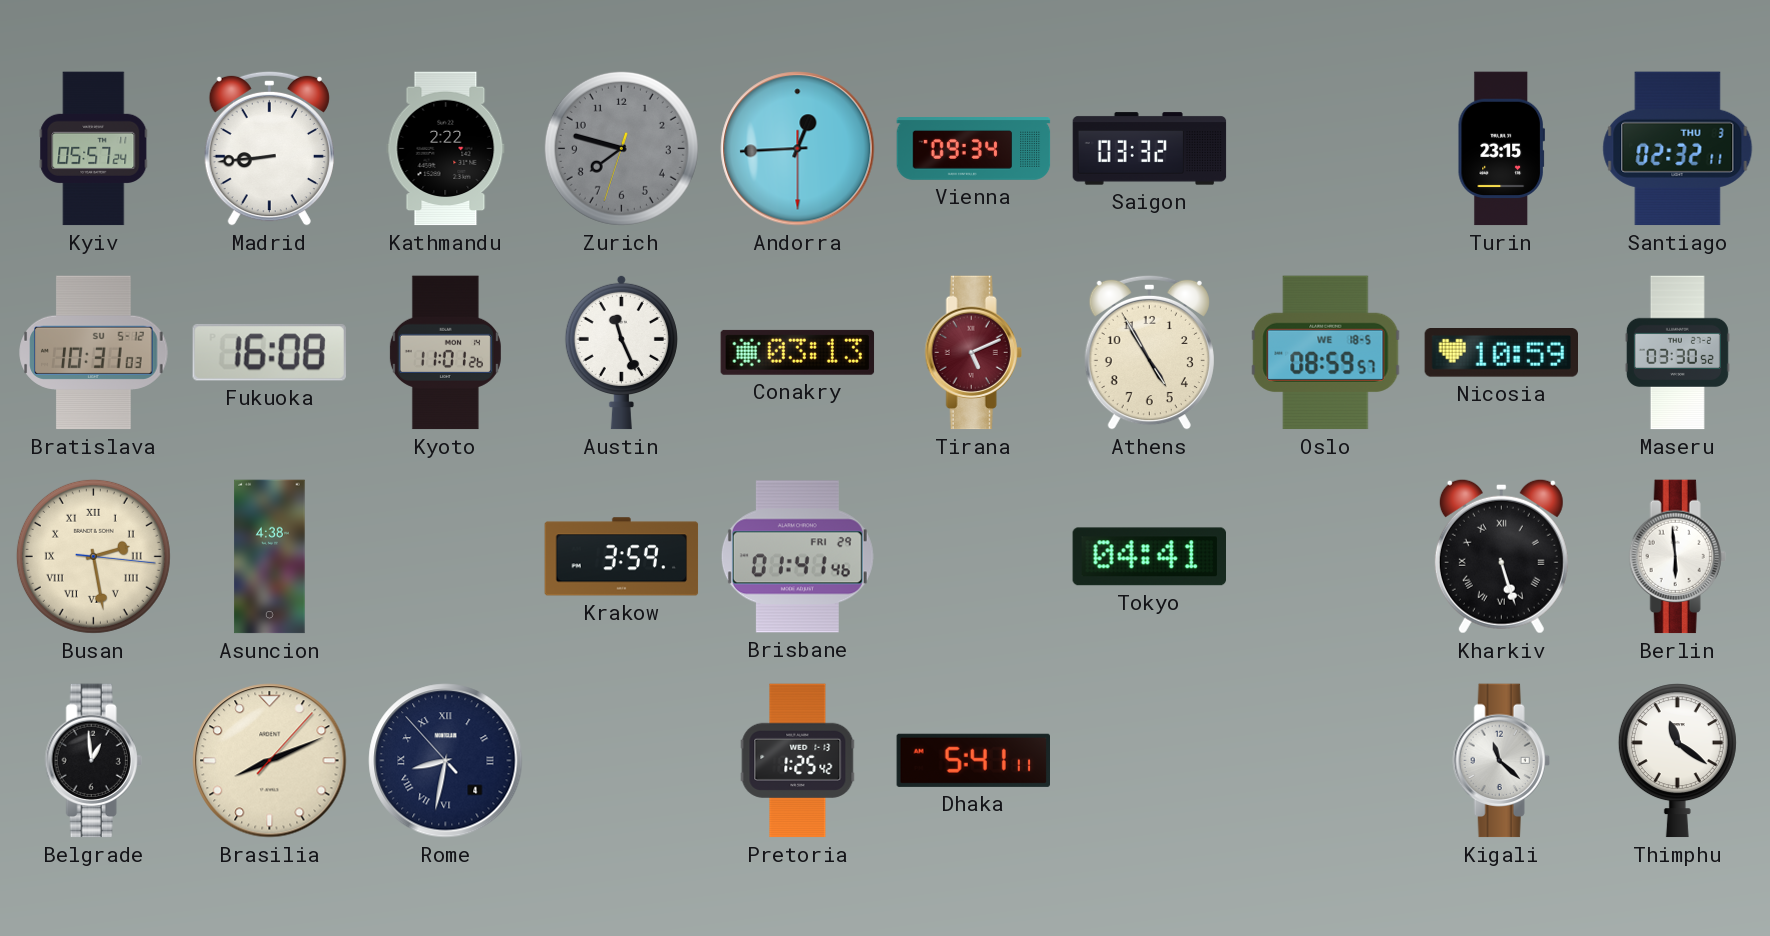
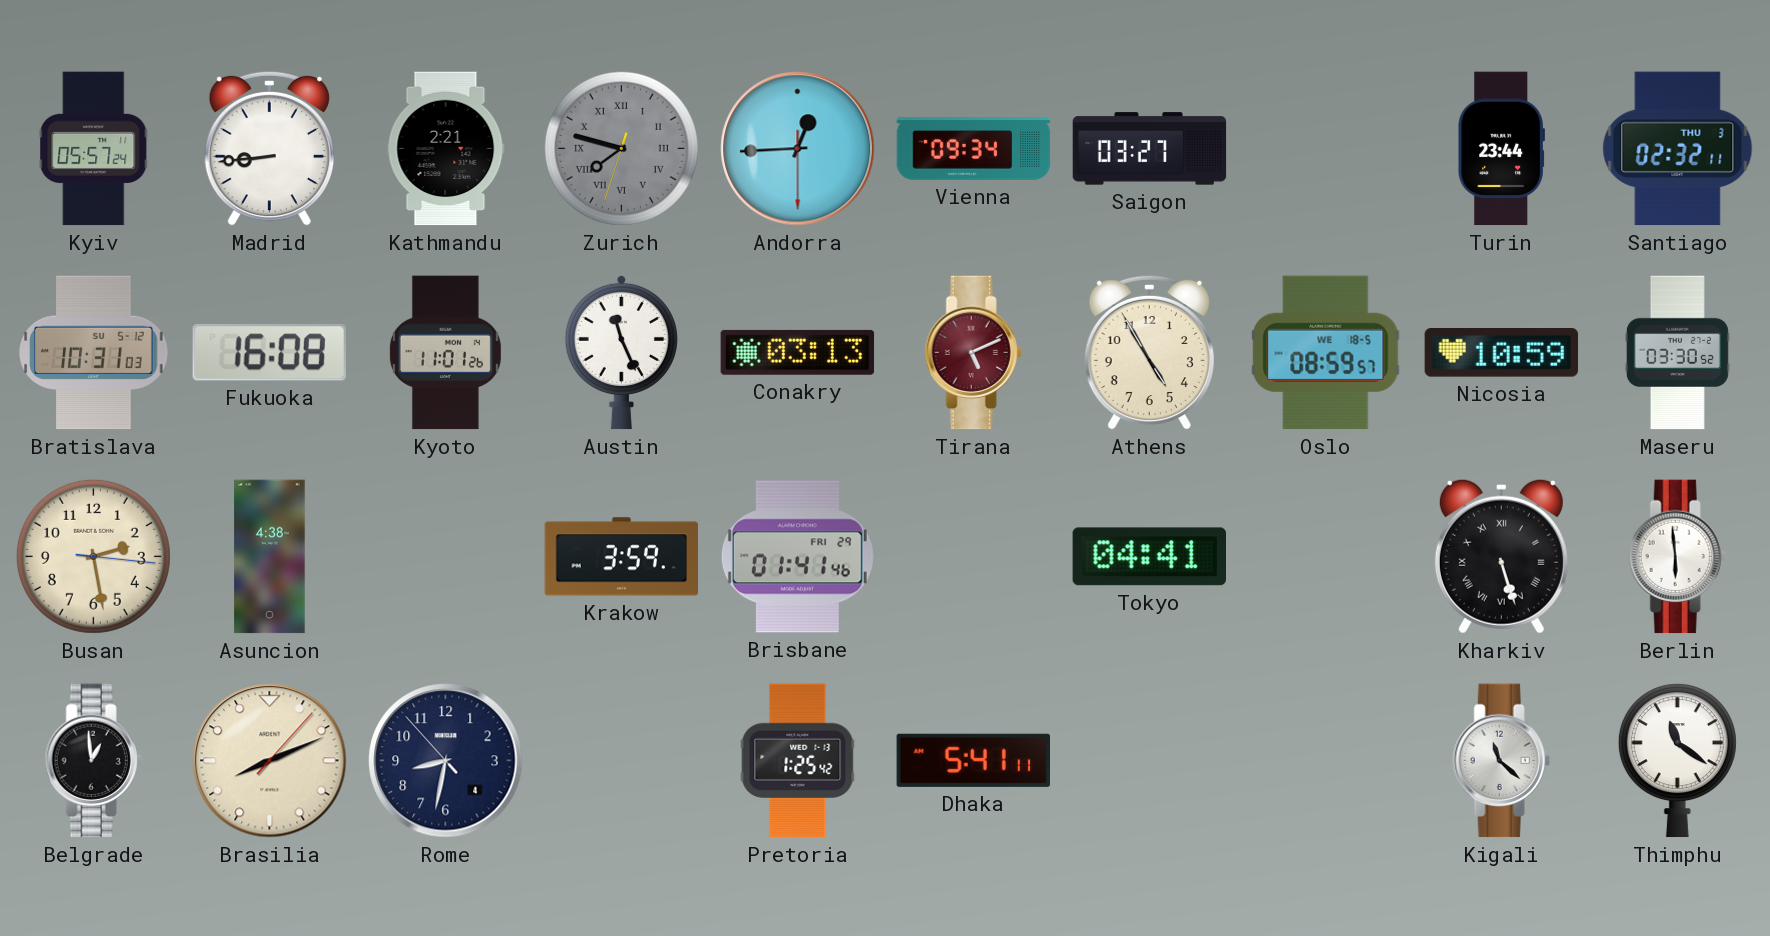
Kathmandu: 2:22 -> 2:21
Zurich numerals: Arabic -> Roman
Saigon: 03:32 -> 03:27
Turin: 23:15 -> 23:44
Busan numerals: Roman -> Arabic
Rome numerals: Roman -> Arabic
